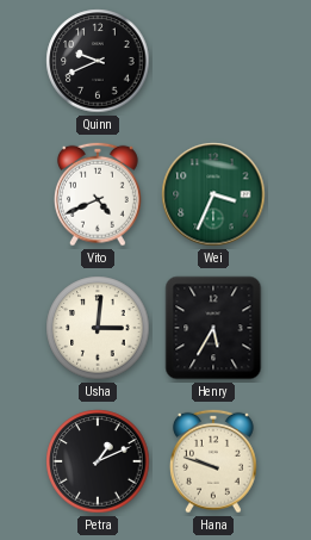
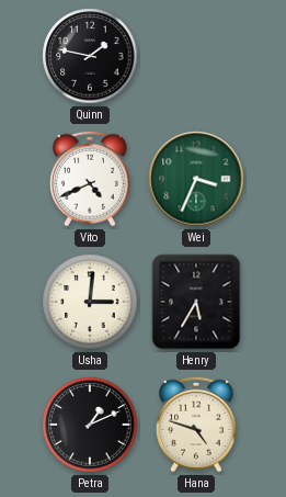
Quinn: 9:41 -> 1:47
Hana: 9:48 -> 4:48
